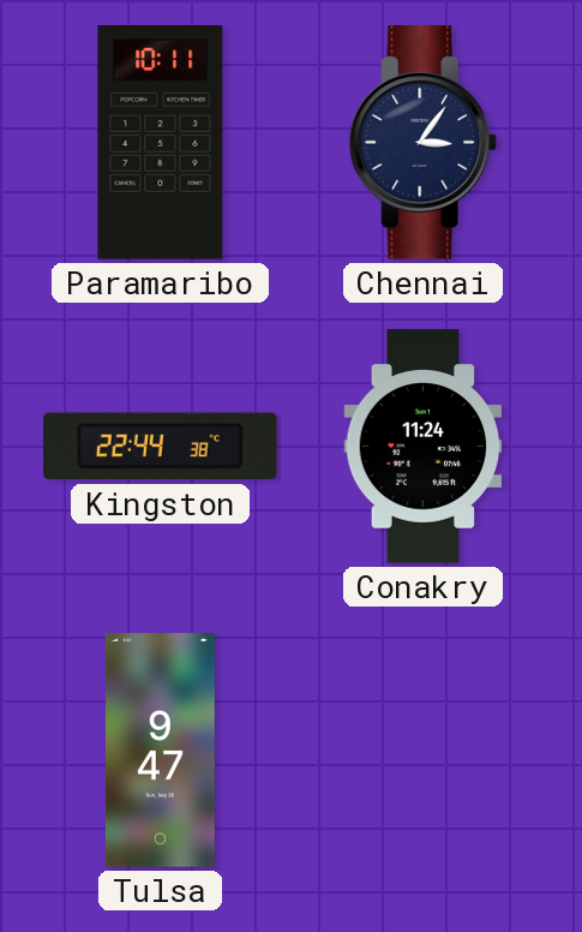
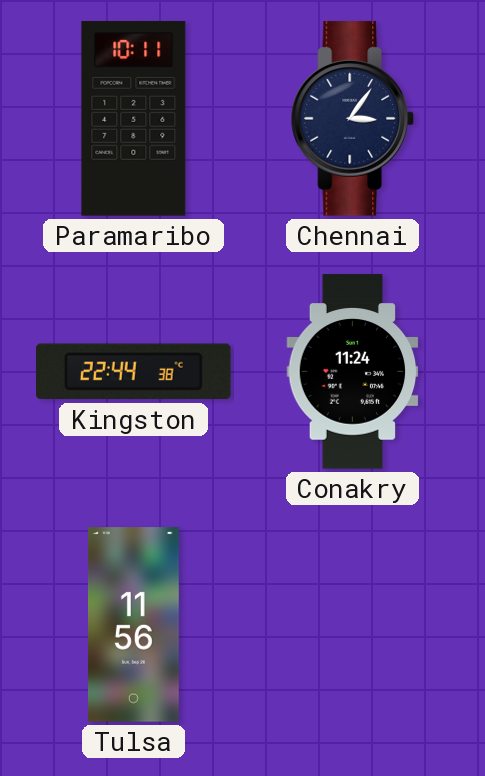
Tulsa: 9:47 -> 11:56
